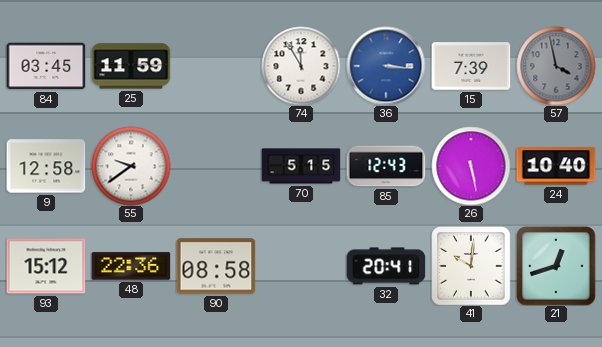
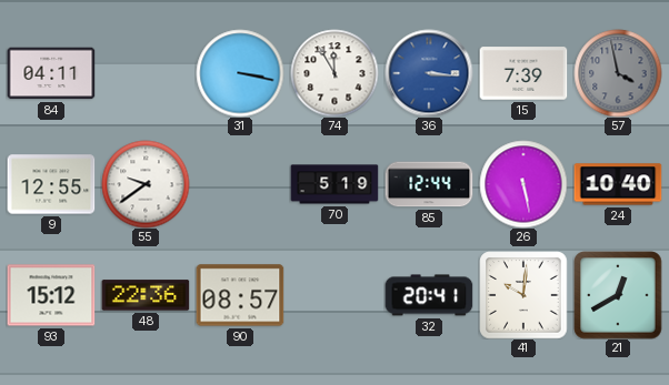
84: 03:45 -> 04:11
25: 11:59 -> none
31: none -> 3:17
9: 12:58 -> 12:55
70: 5:15 -> 5:19
85: 12:43 -> 12:44
90: 08:58 -> 08:57
21: 12:42 -> 12:40
